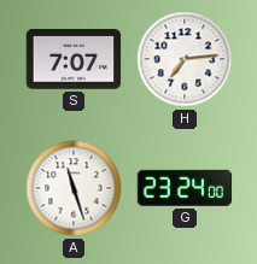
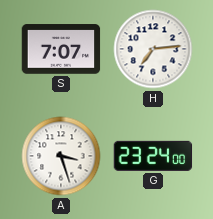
A: 11:27 -> 3:27
